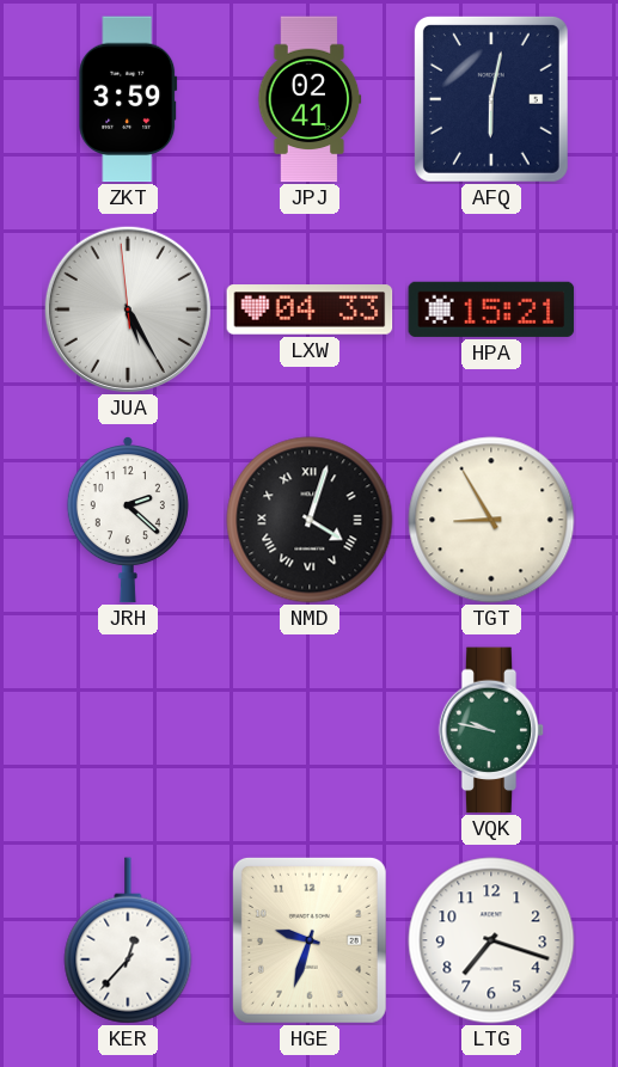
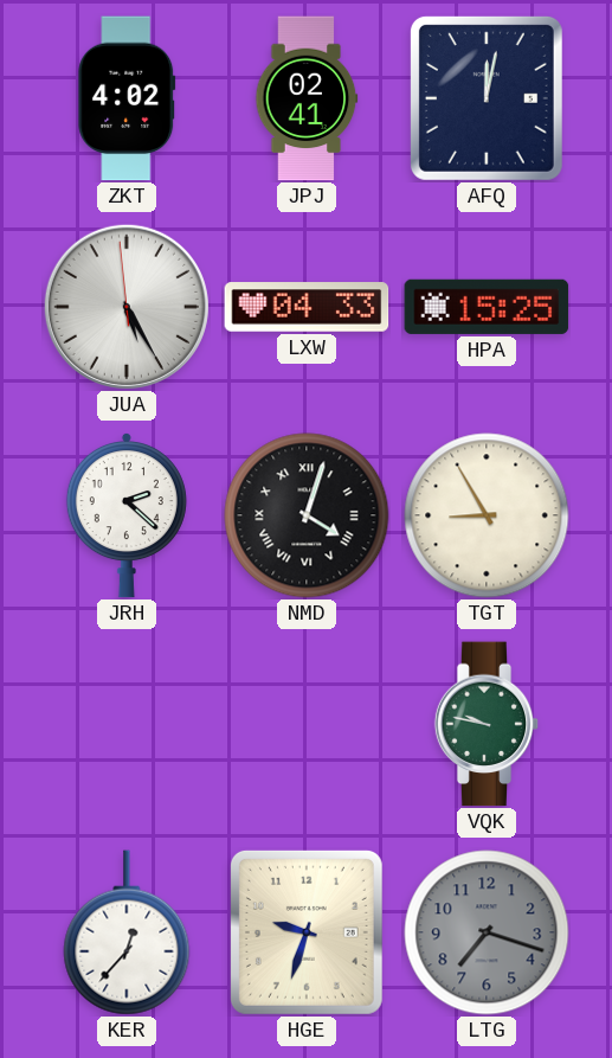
ZKT: 3:59 -> 4:02
AFQ: 6:02 -> 12:02
HPA: 15:21 -> 15:25
LTG dial: white -> grey
